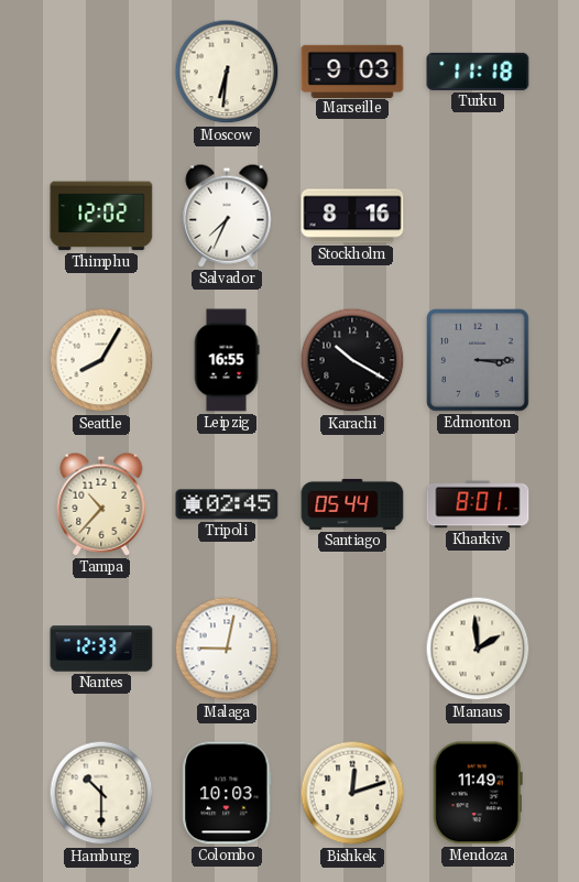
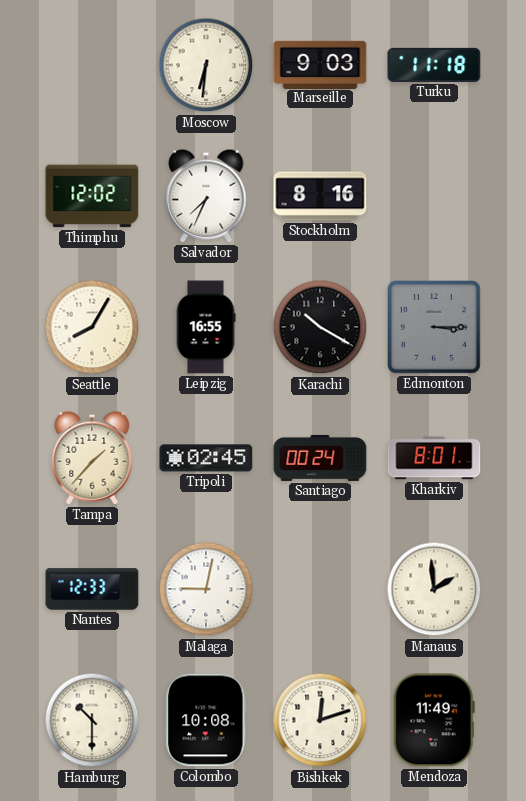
Tampa: 10:37 -> 1:37
Santiago: 05:44 -> 00:24
Colombo: 10:03 -> 10:08
